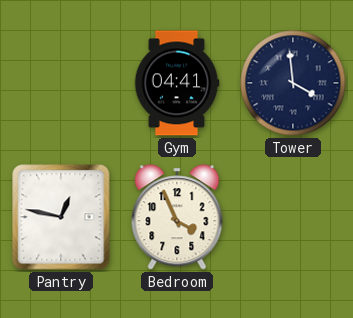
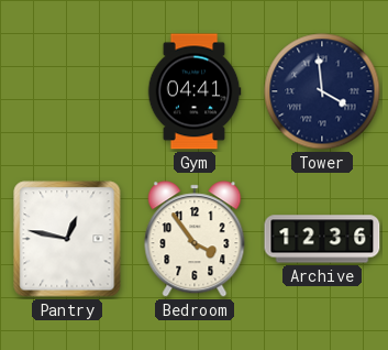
Bedroom: 3:56 -> 3:54
Archive: none -> 12:36
